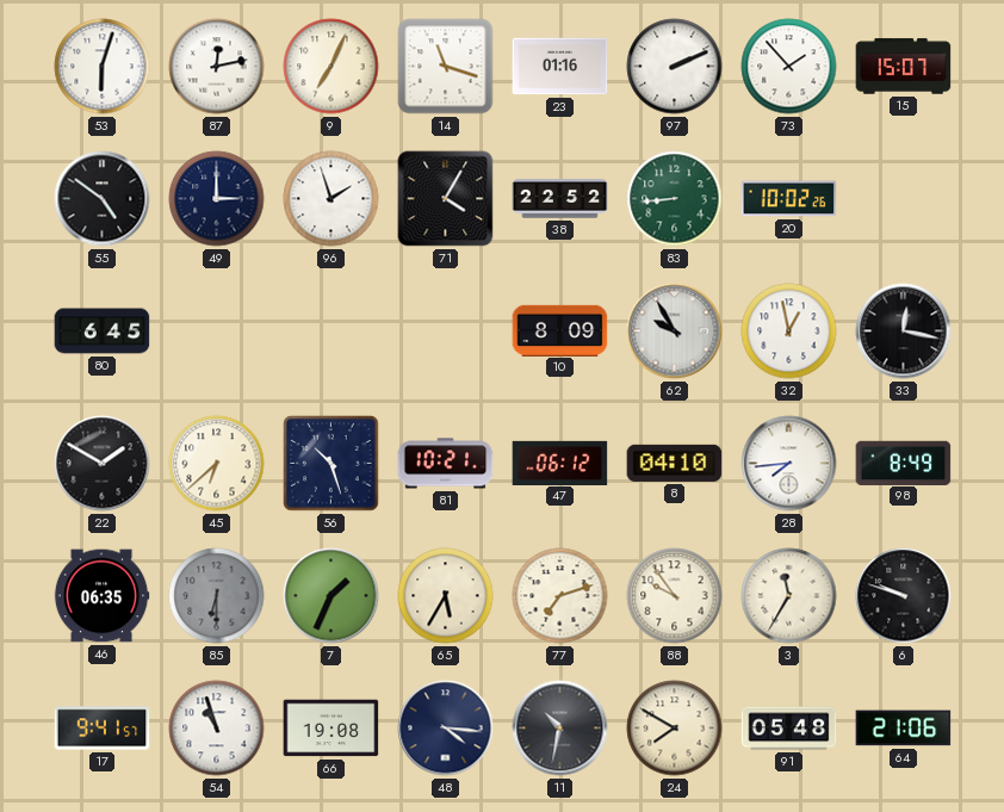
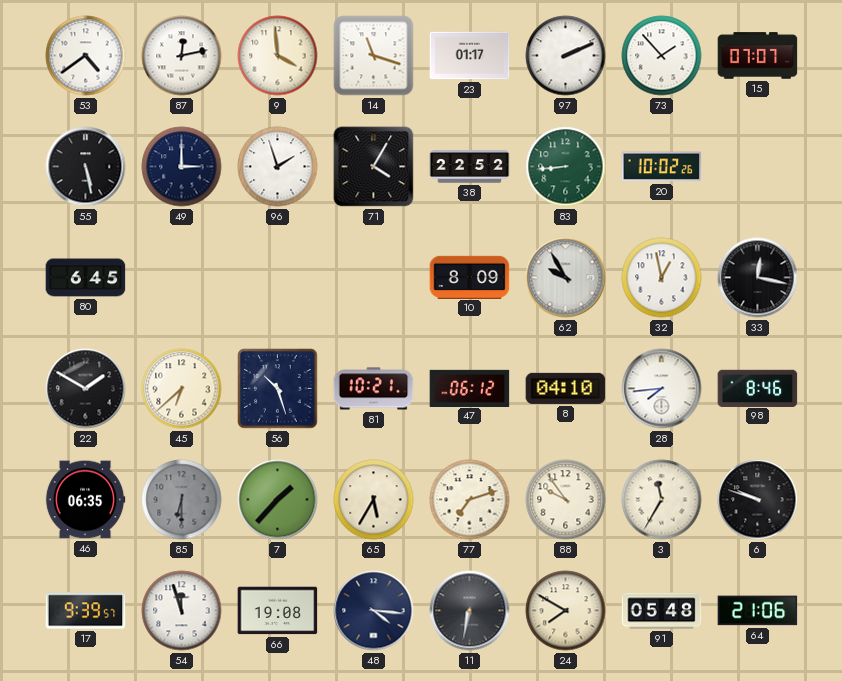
53: 6:03 -> 4:39
9: 7:04 -> 3:59
23: 01:16 -> 01:17
15: 15:07 -> 07:07
55: 4:51 -> 5:28
98: 8:49 -> 8:46
7: 1:34 -> 1:37
17: 9:41 -> 9:39
54: 10:57 -> 11:57
11: 10:32 -> 6:32
